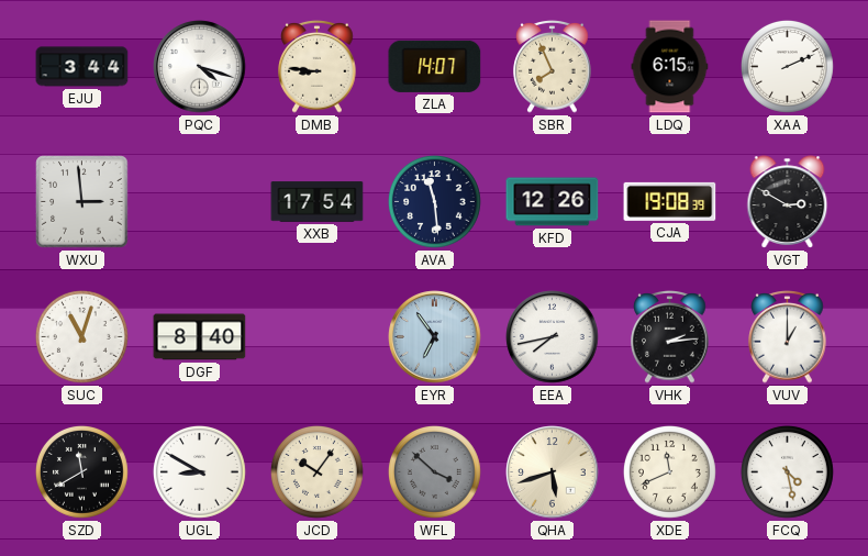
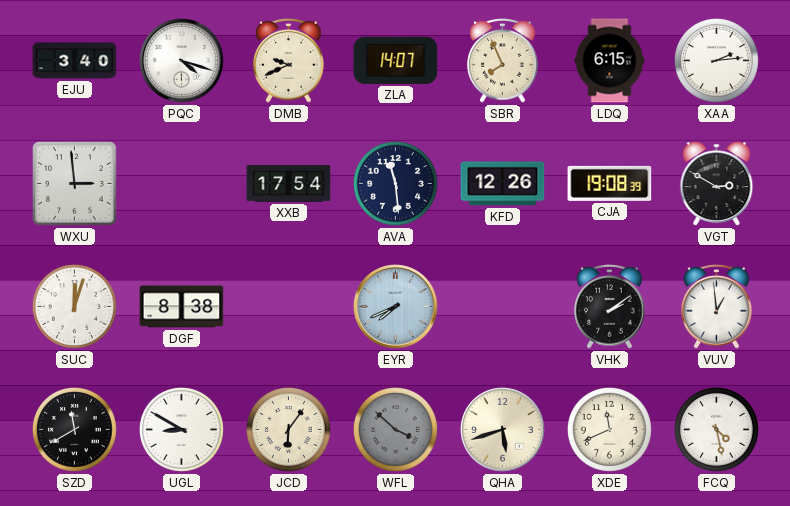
EJU: 3:44 -> 3:40
DMB: 8:46 -> 9:41
XAA: 2:11 -> 2:14
SUC: 11:03 -> 12:03
DGF: 8:40 -> 8:38
EYR: 6:54 -> 7:41
EEA: 7:43 -> none
VHK: 2:14 -> 2:09
VUV: 1:00 -> 12:59
JCD: 10:06 -> 6:06
